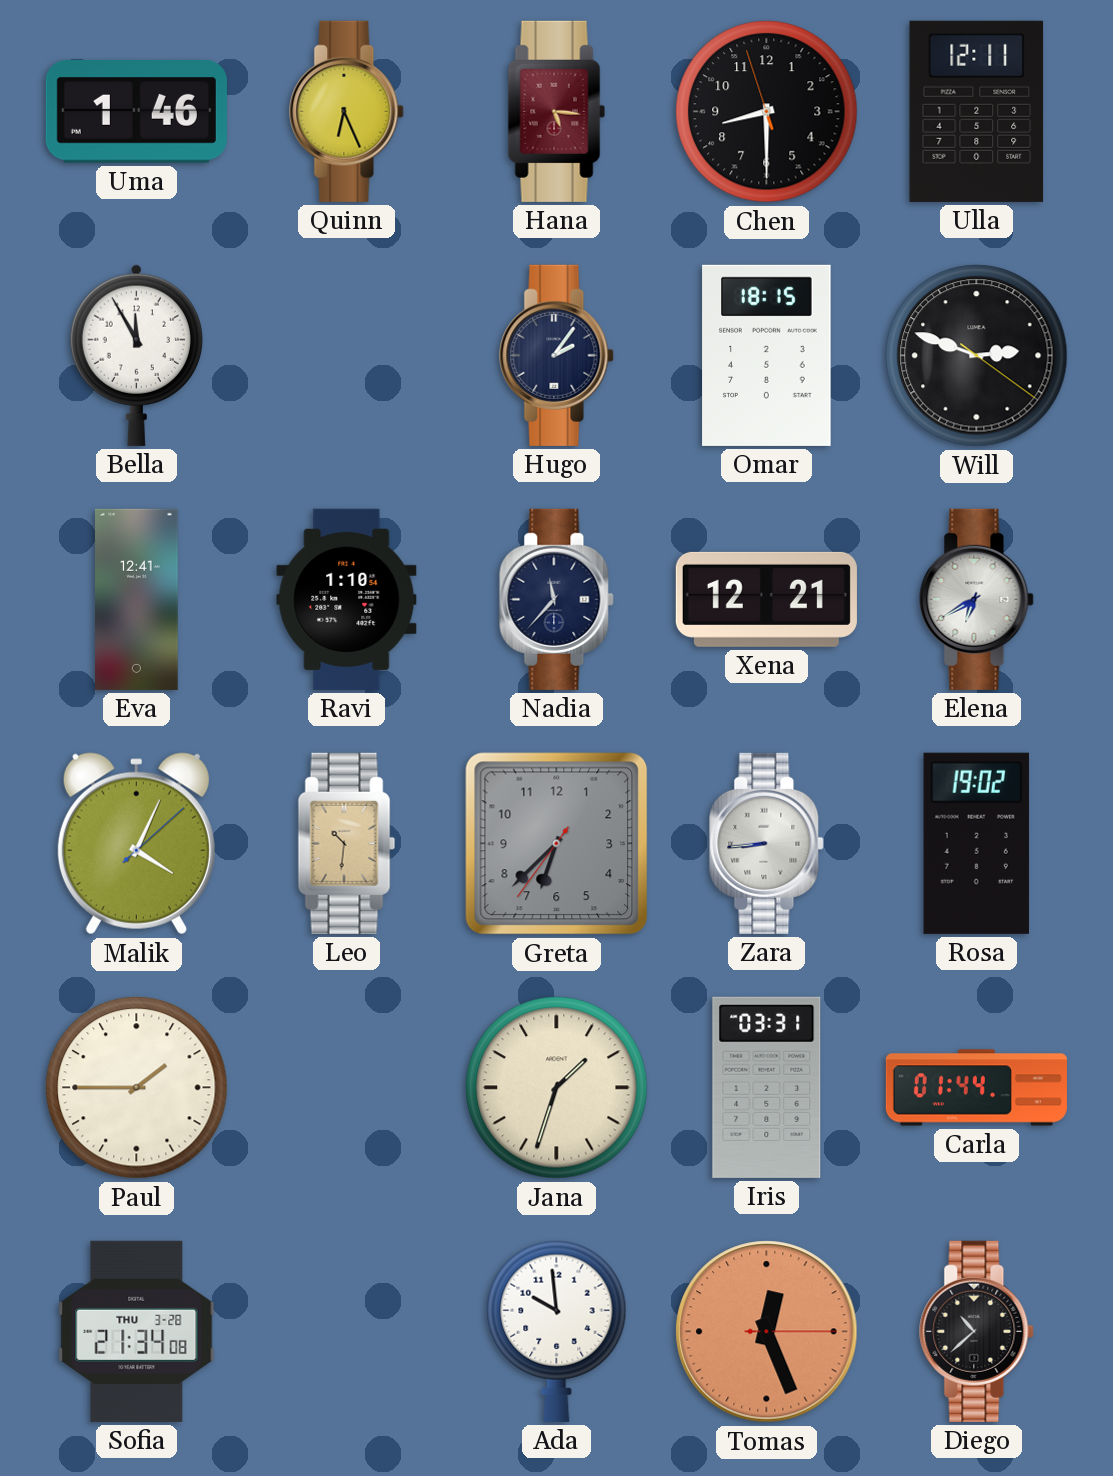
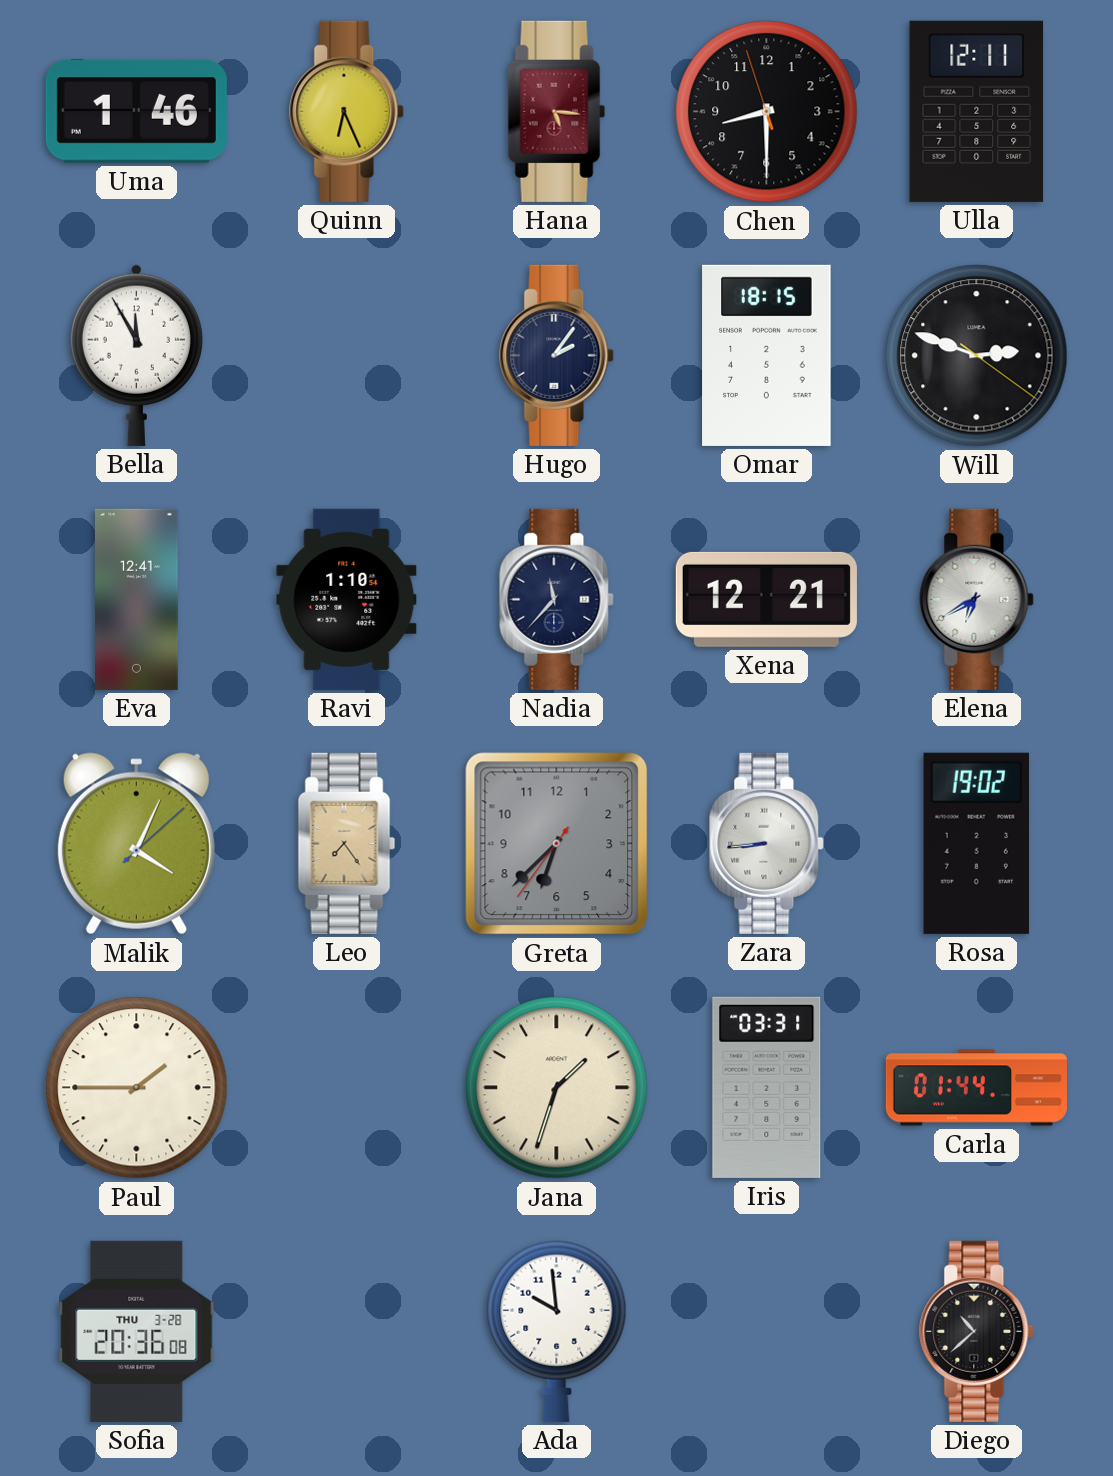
Leo: 10:31 -> 7:24
Sofia: 21:34 -> 20:36
Tomas: 12:26 -> none
